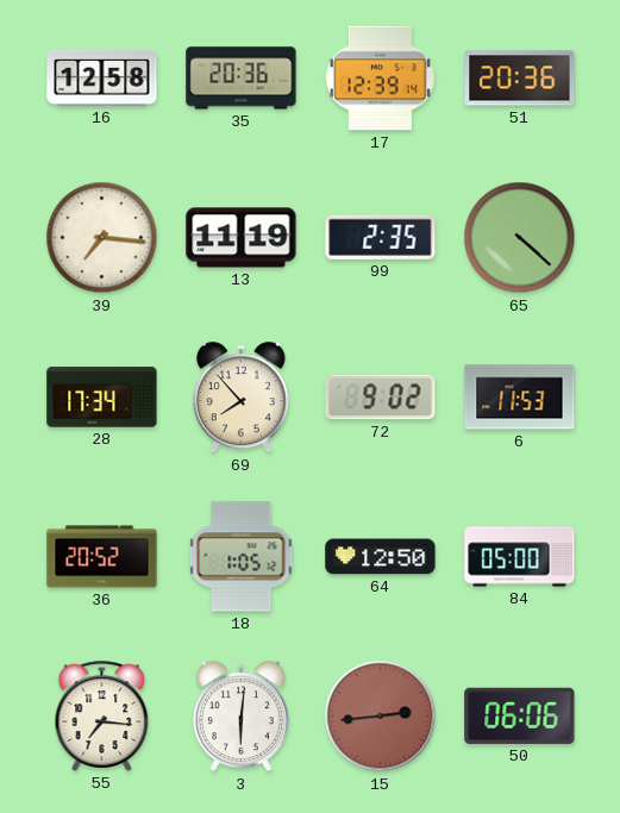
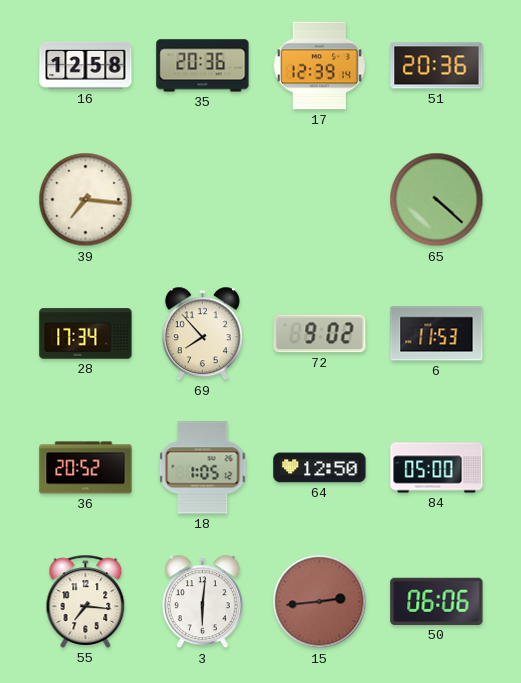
13: 11:19 -> none
99: 2:35 -> none
